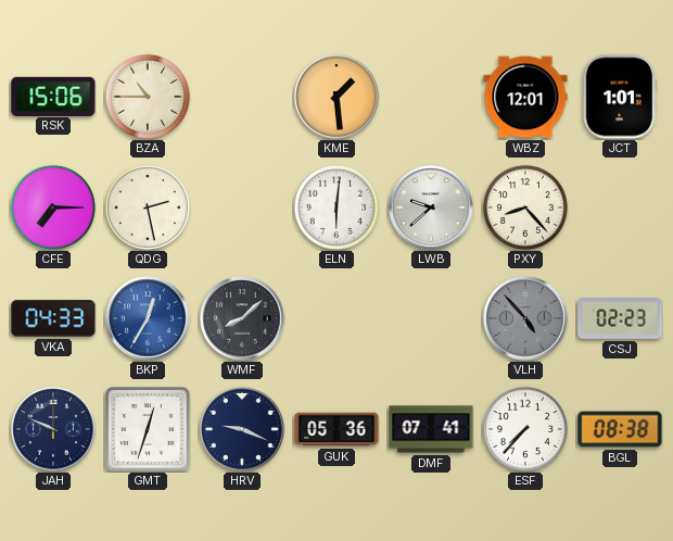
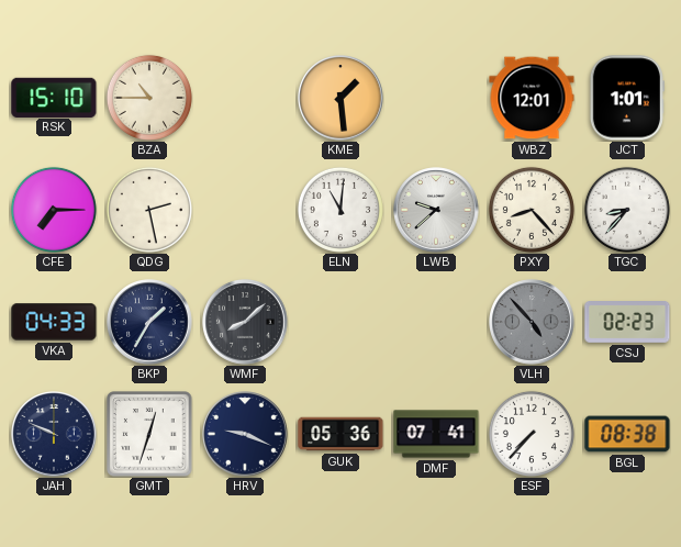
RSK: 15:06 -> 15:10
ELN: 6:01 -> 11:01
TGC: none -> 8:37
BKP: 12:35 -> 1:35
BKP dial: blue -> navy
